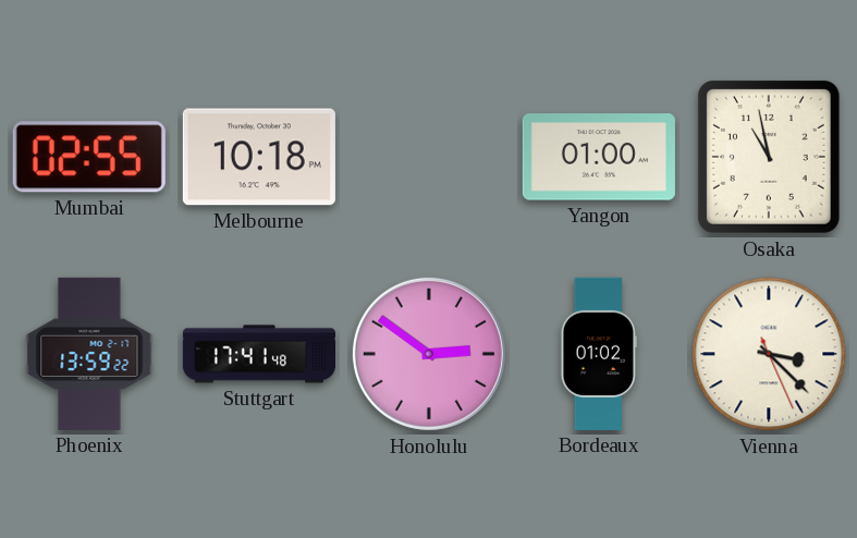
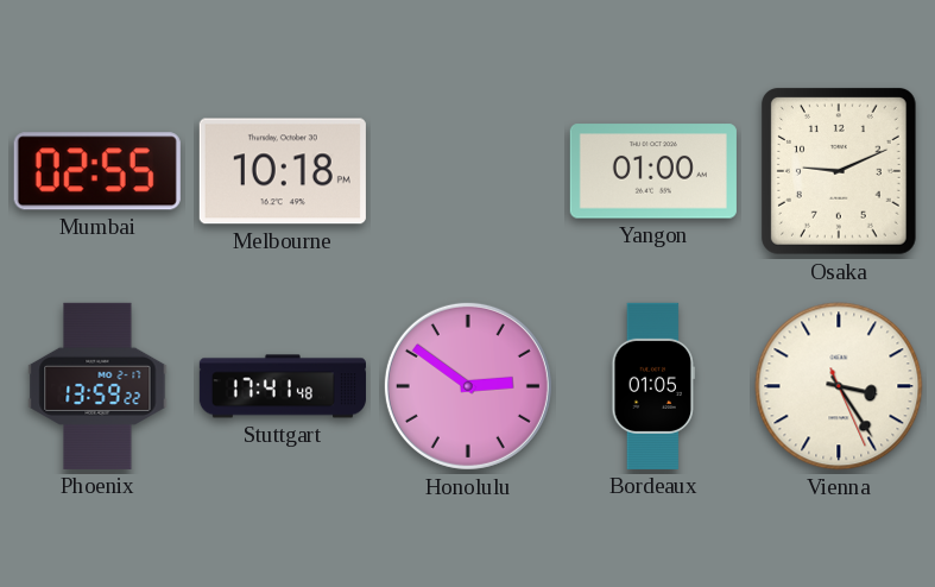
Osaka: 10:58 -> 9:11
Bordeaux: 01:02 -> 01:05
Vienna: 3:22 -> 3:24
